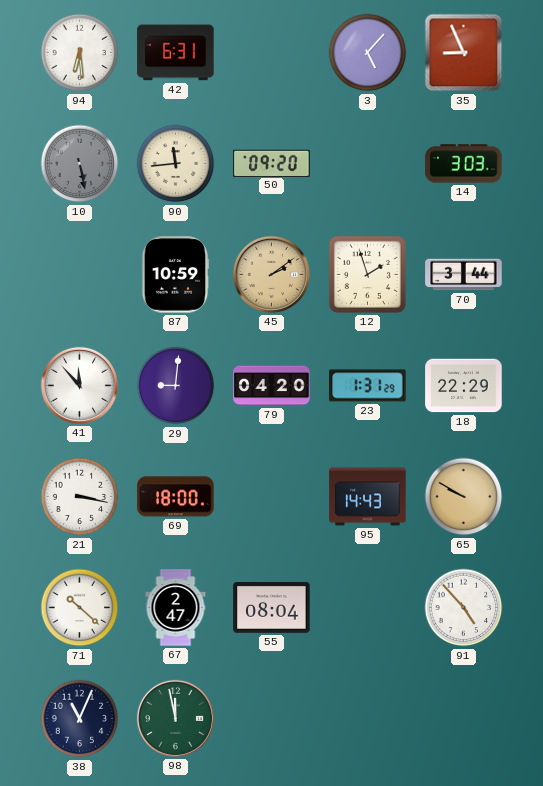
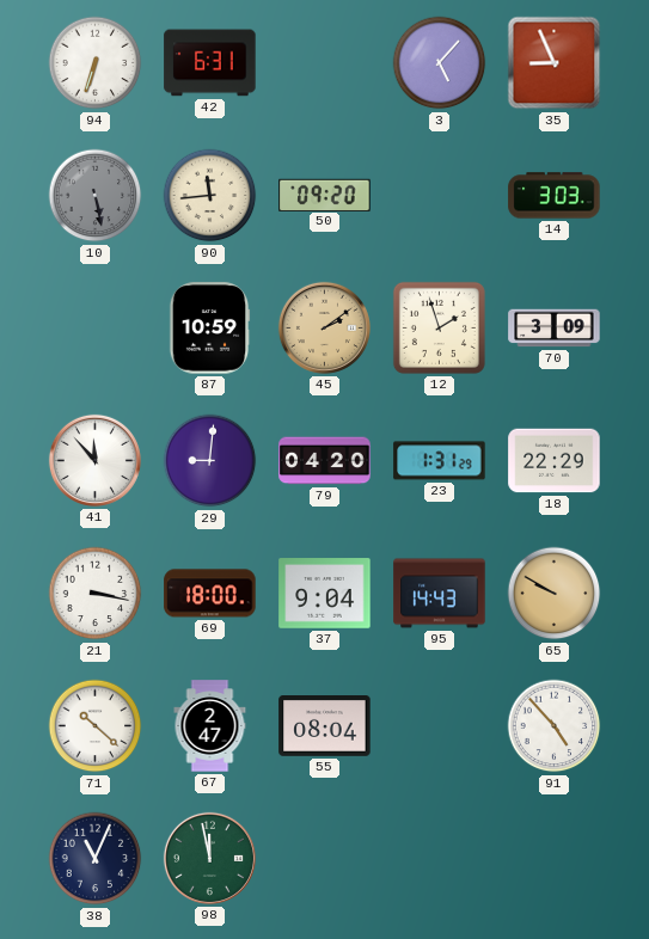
94: 6:29 -> 6:33
70: 3:44 -> 3:09
37: none -> 9:04
